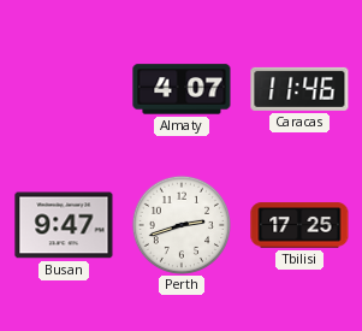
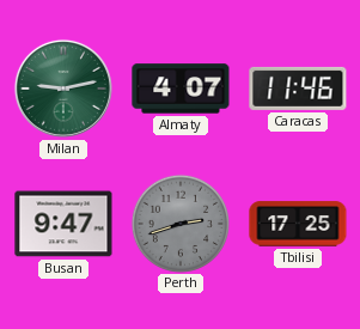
Milan: none -> 9:13
Perth dial: white -> grey
